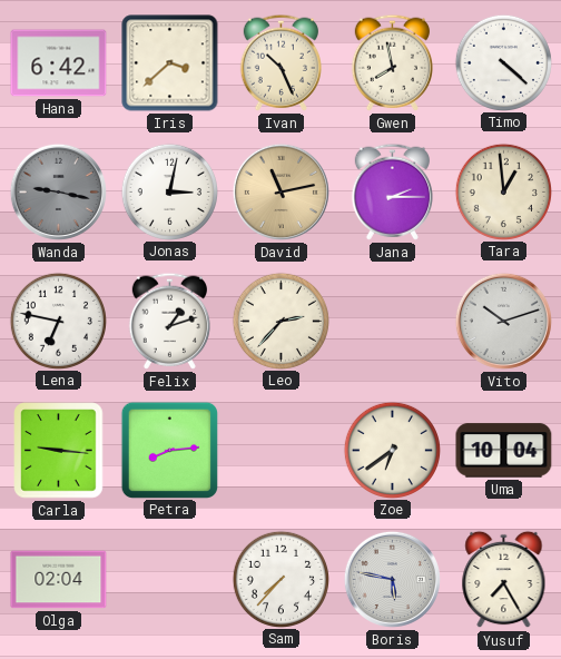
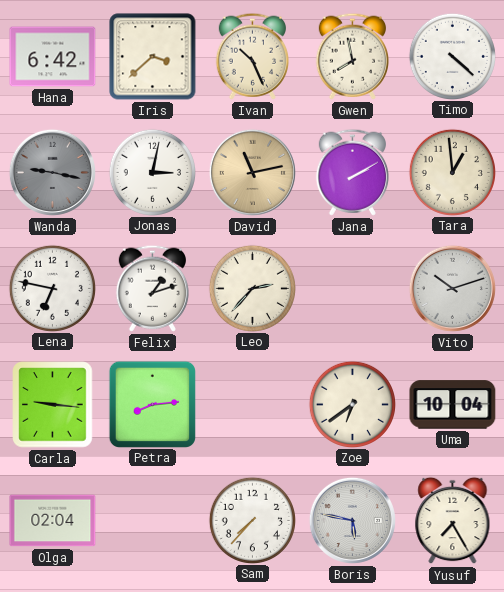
Jana: 2:15 -> 2:10
